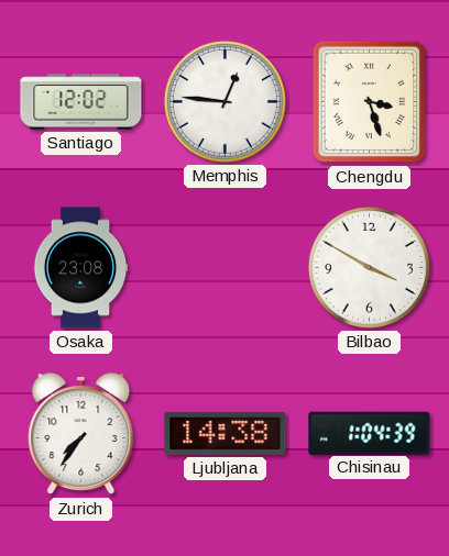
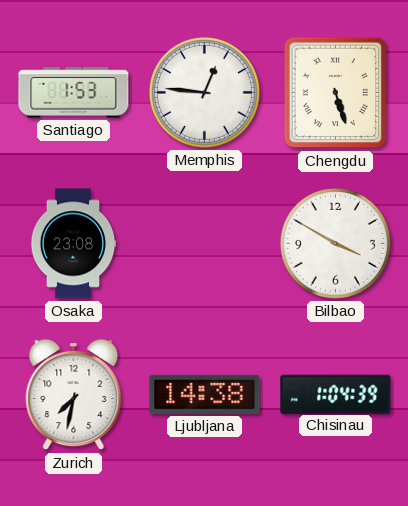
Santiago: 12:02 -> 1:53
Chengdu: 3:27 -> 5:27
Zurich: 7:36 -> 7:32
